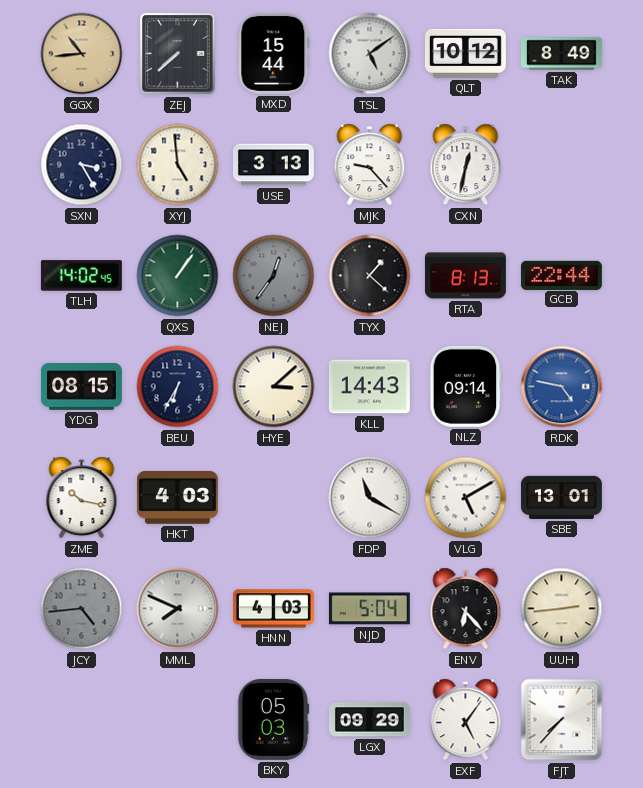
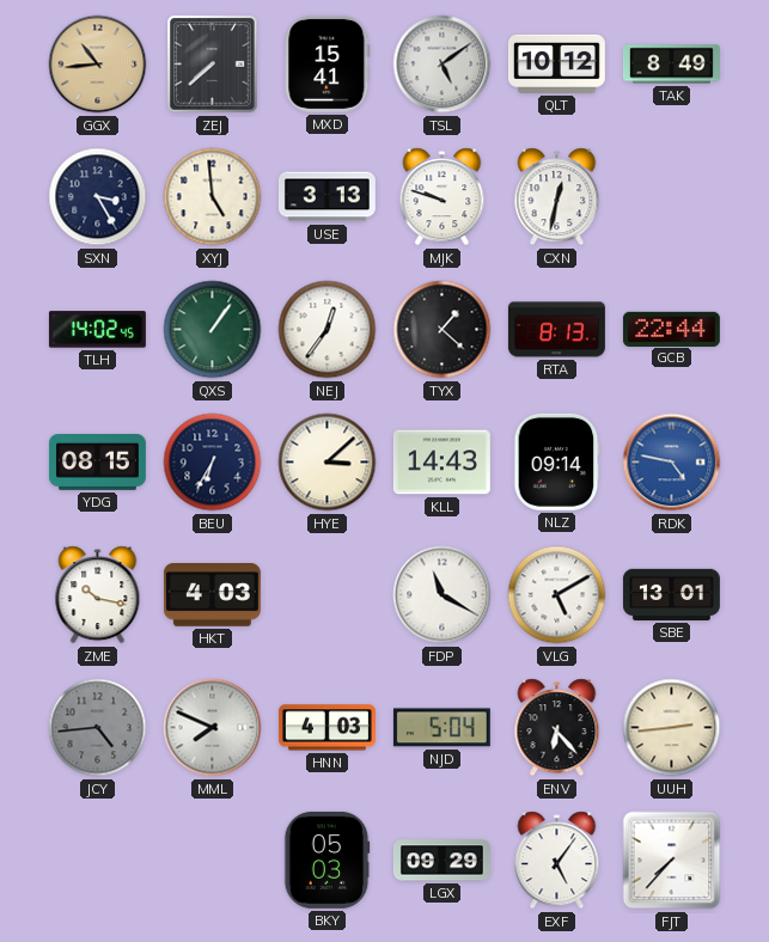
MXD: 15:44 -> 15:41
MJK: 9:23 -> 9:48
NEJ dial: grey -> white
